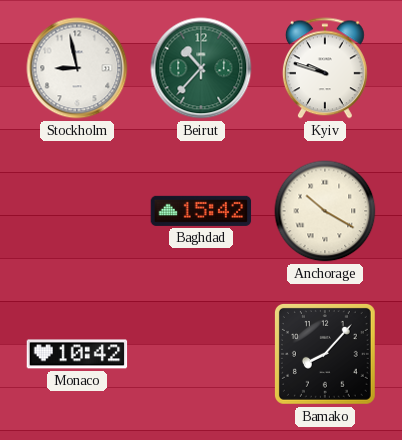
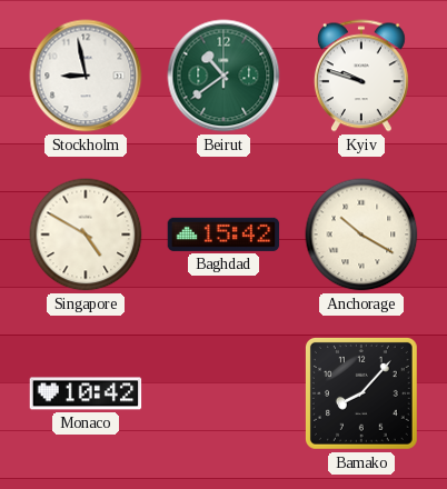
Beirut: 10:37 -> 10:39
Singapore: none -> 4:50
